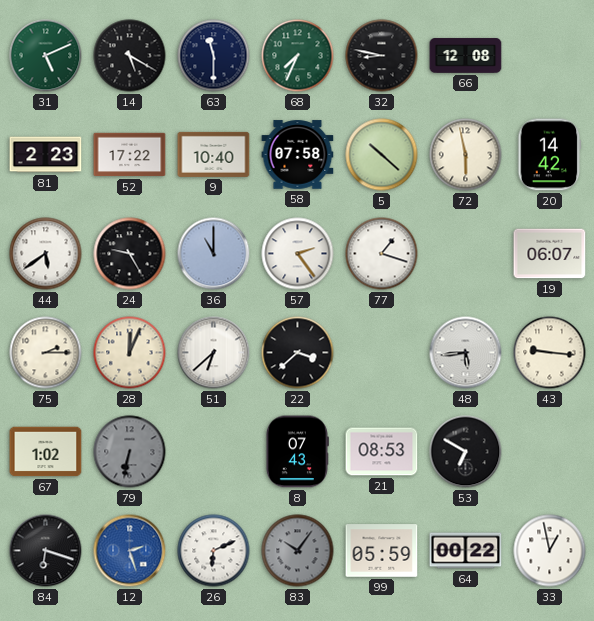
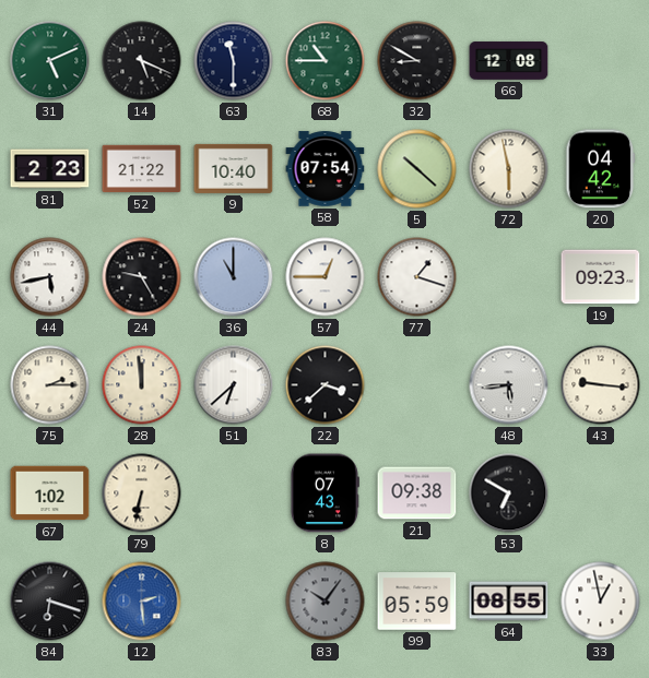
14: 5:20 -> 5:19
68: 7:34 -> 10:45
32: 8:47 -> 8:50
52: 17:22 -> 21:22
58: 07:58 -> 07:54
20: 14:42 -> 04:42
44: 5:39 -> 5:43
57: 2:24 -> 12:45
19: 06:07 -> 09:23
28: 12:04 -> 11:59
79 dial: grey -> cream
21: 08:53 -> 09:38
12: 2:27 -> 2:29
26: 6:11 -> none
64: 00:22 -> 08:55
